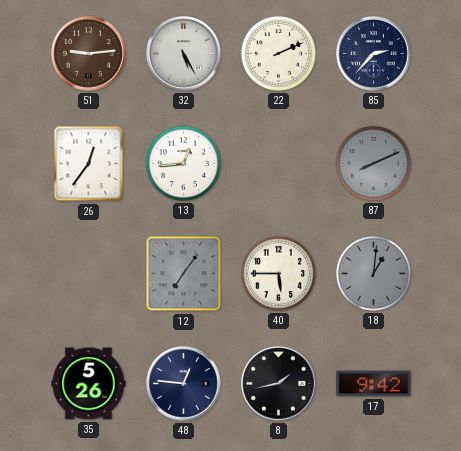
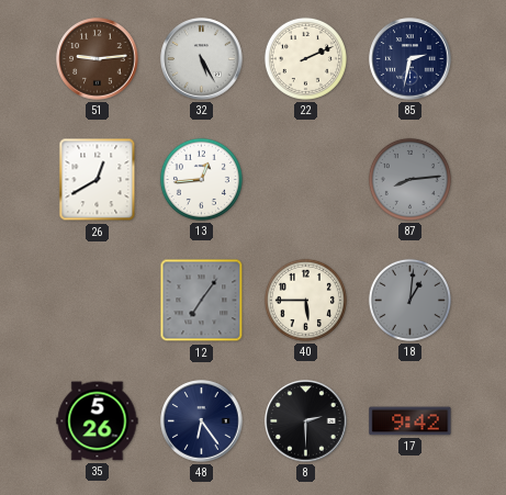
85: 2:37 -> 2:32
26: 12:36 -> 12:40
87: 8:11 -> 8:14
48: 12:46 -> 6:24
8: 1:43 -> 2:30
